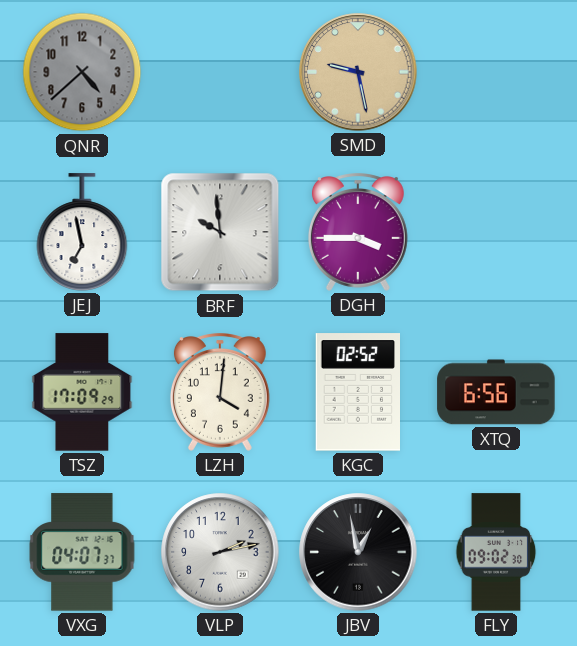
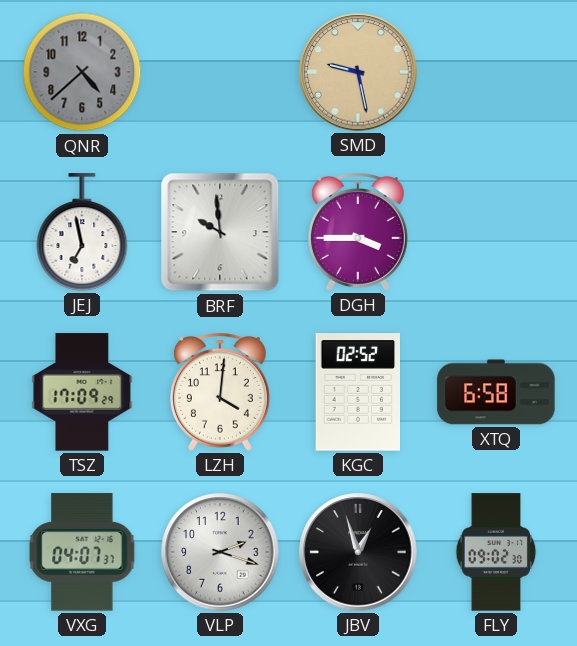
XTQ: 6:56 -> 6:58
VLP: 2:13 -> 2:18
JBV: 12:58 -> 12:57
